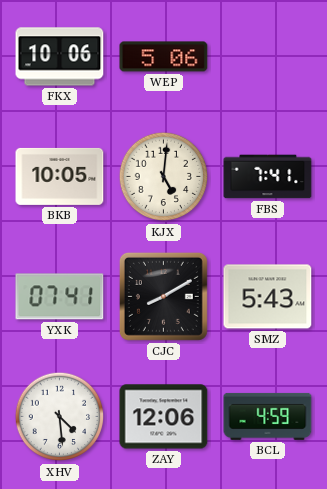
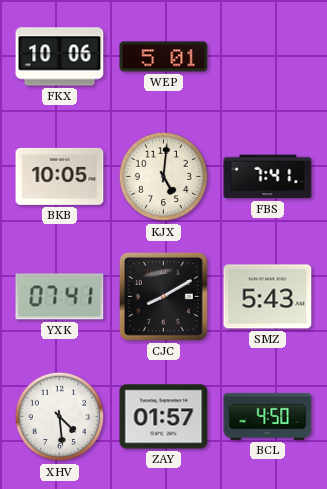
WEP: 5:06 -> 5:01
ZAY: 12:06 -> 01:57
BCL: 4:59 -> 4:50
